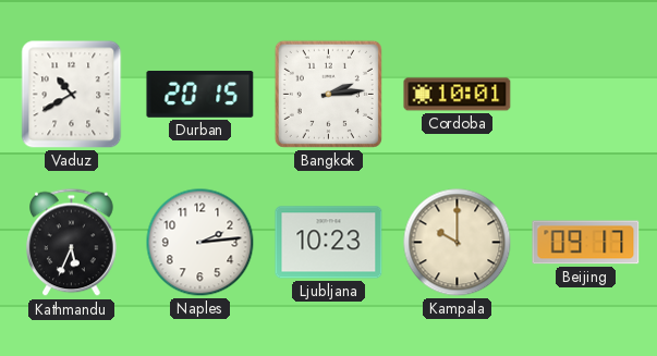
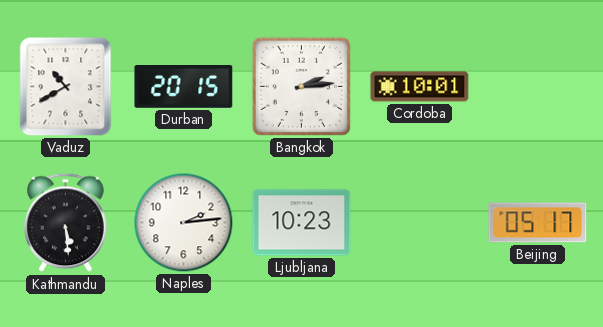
Kathmandu: 5:34 -> 5:29
Kampala: 10:00 -> none
Beijing: 09:17 -> 05:17
